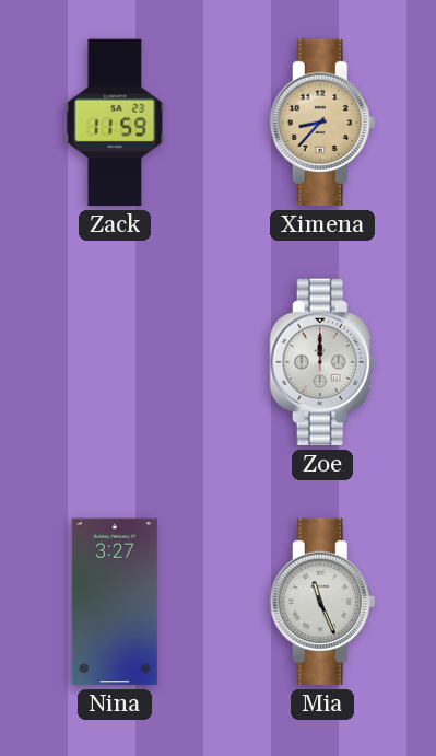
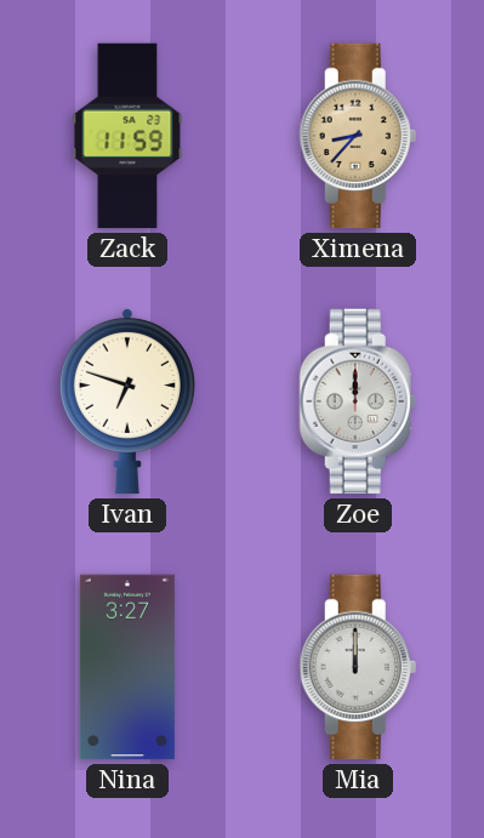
Ivan: none -> 6:48
Mia: 11:26 -> 12:00
